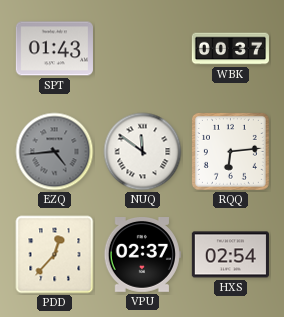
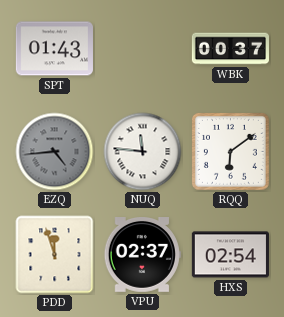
NUQ: 11:51 -> 11:46
RQQ: 6:14 -> 6:09
PDD: 12:37 -> 11:57
